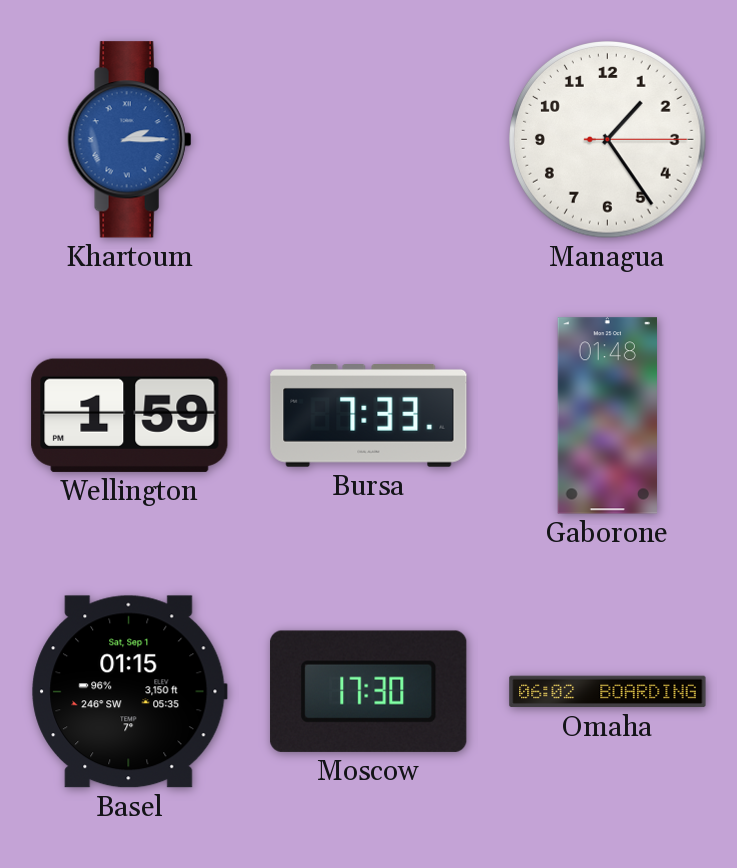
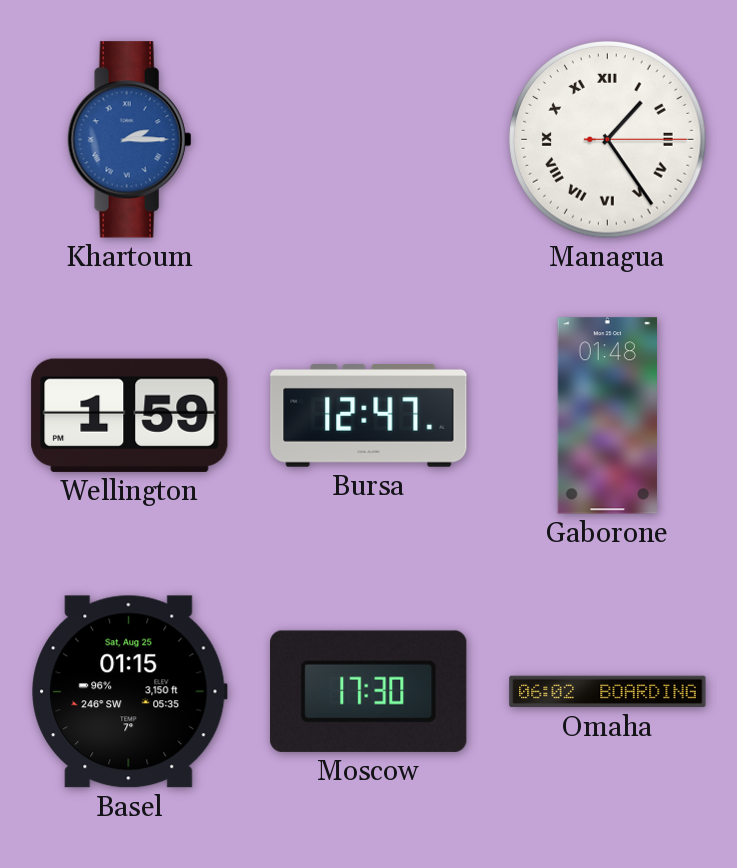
Managua numerals: Arabic -> Roman
Bursa: 7:33 -> 12:47
Basel date: Sat, Sep 1 -> Sat, Aug 25
